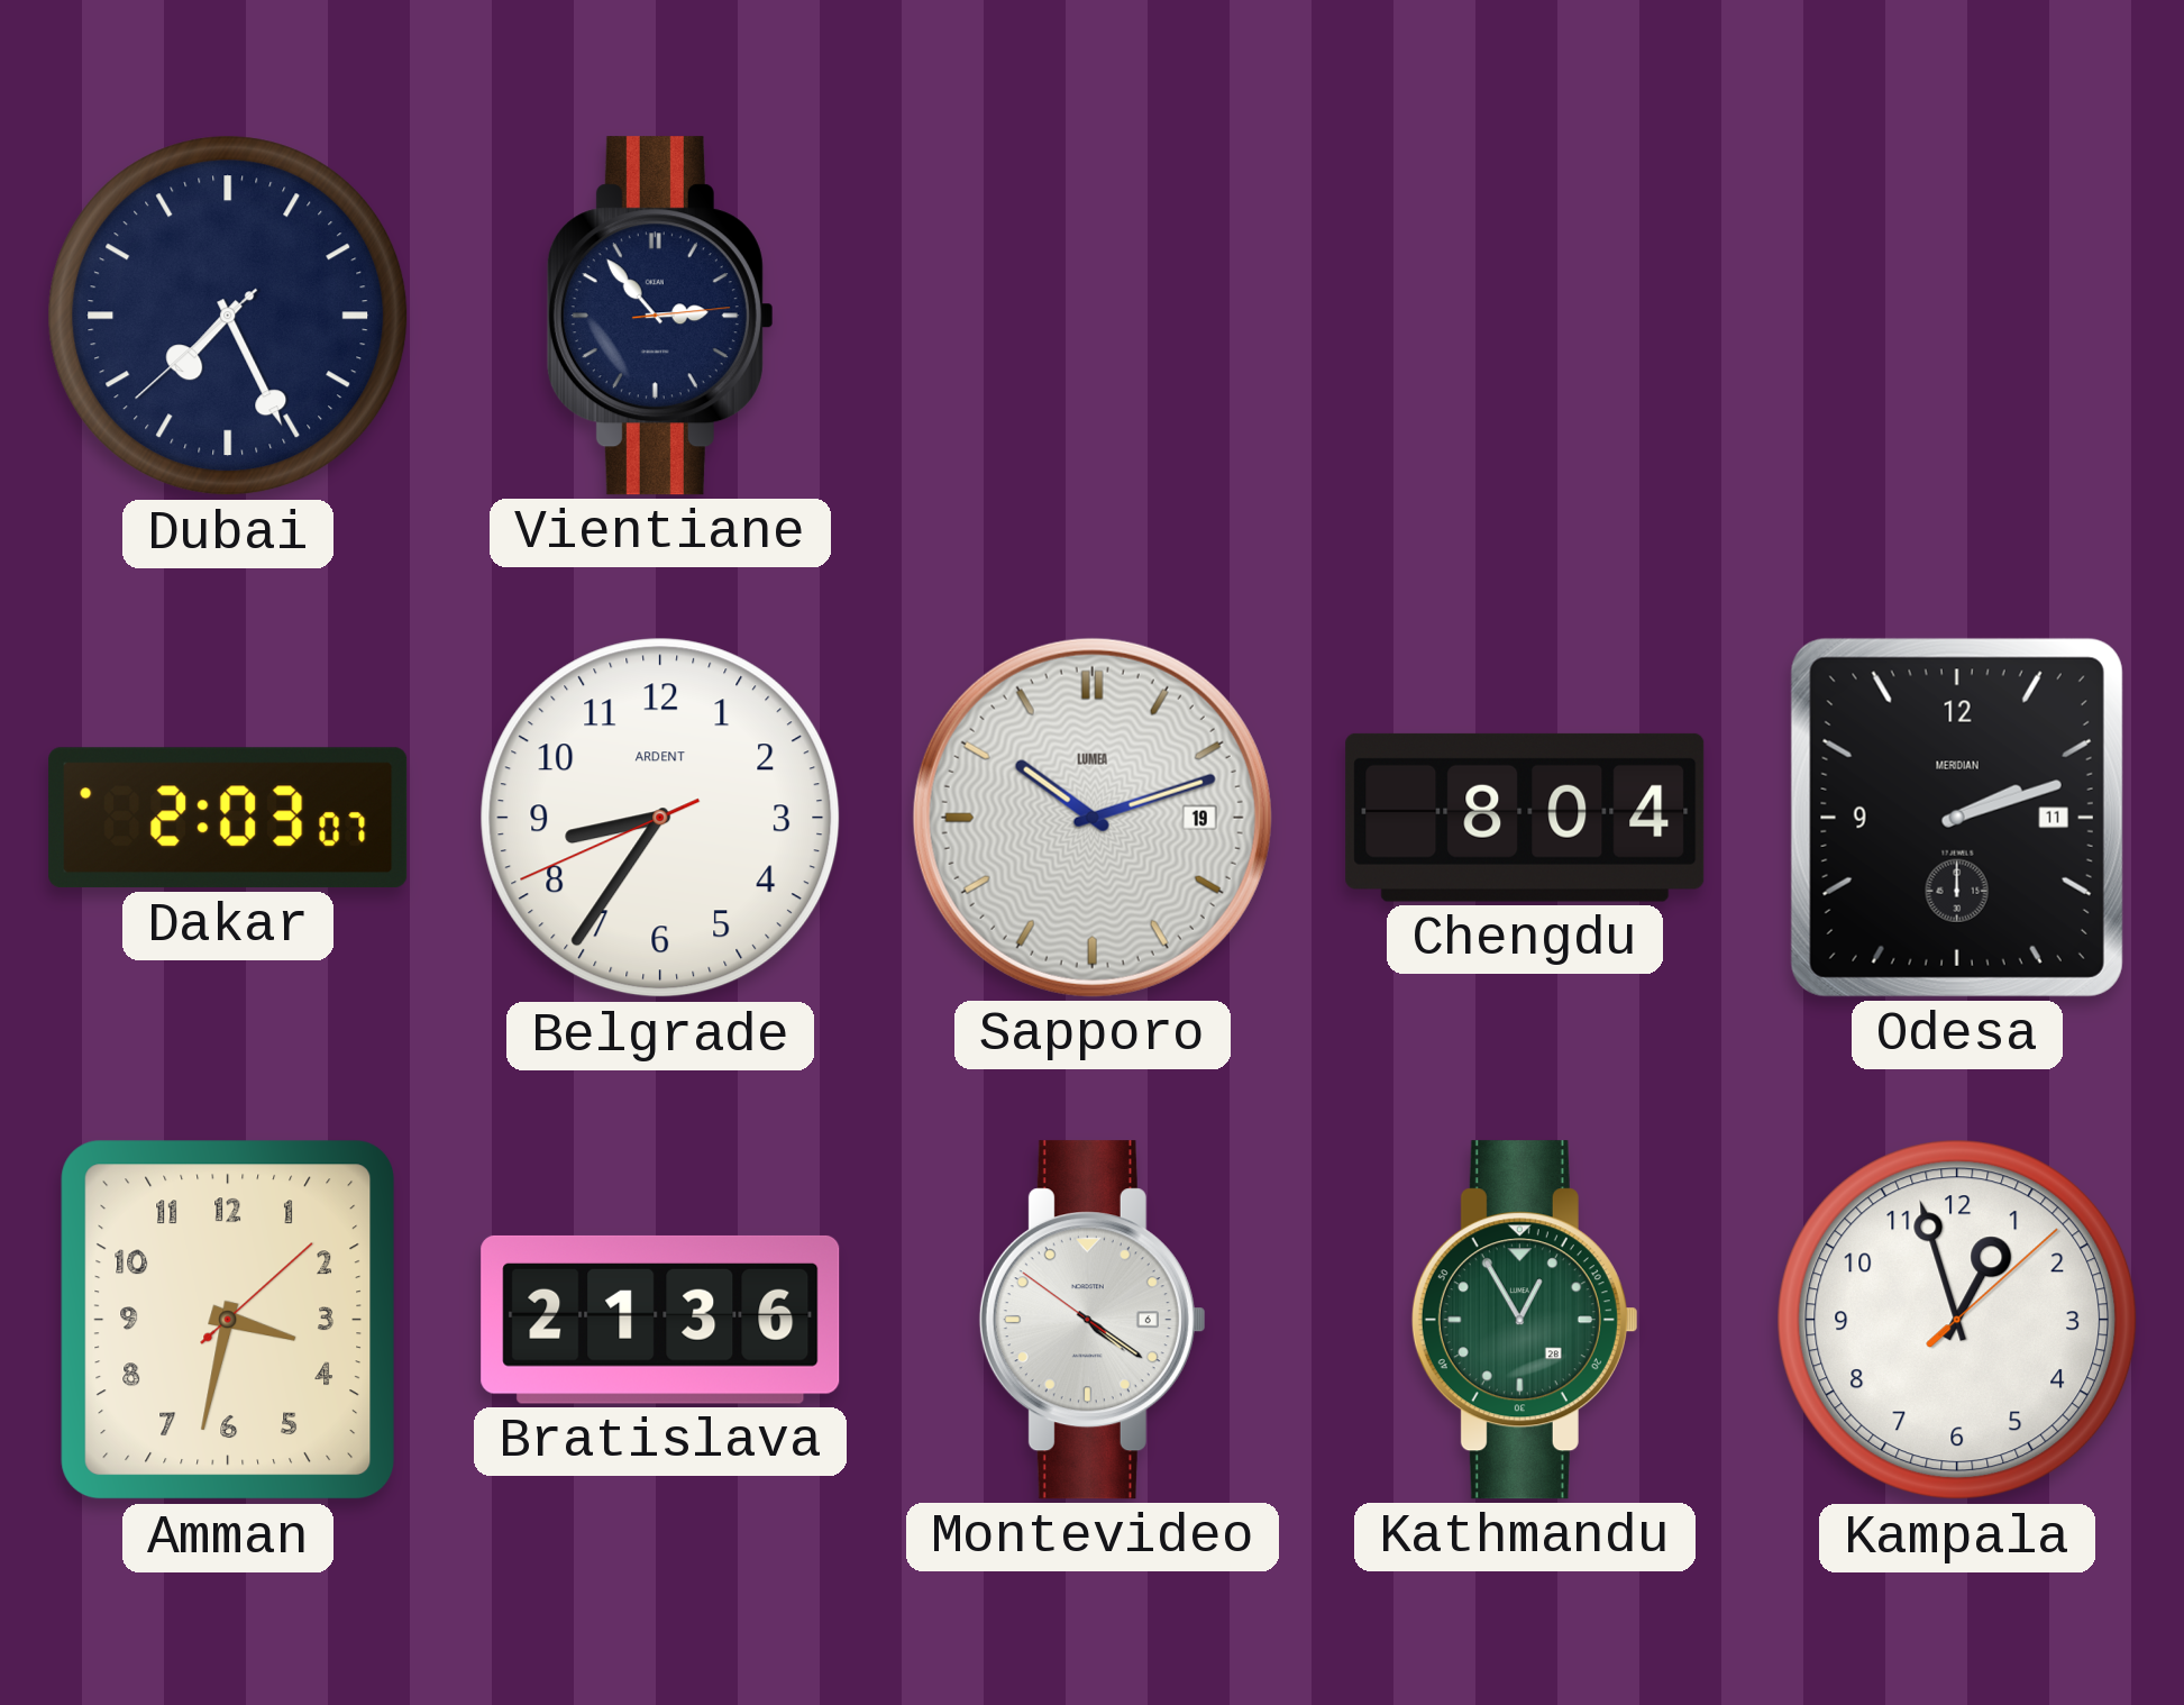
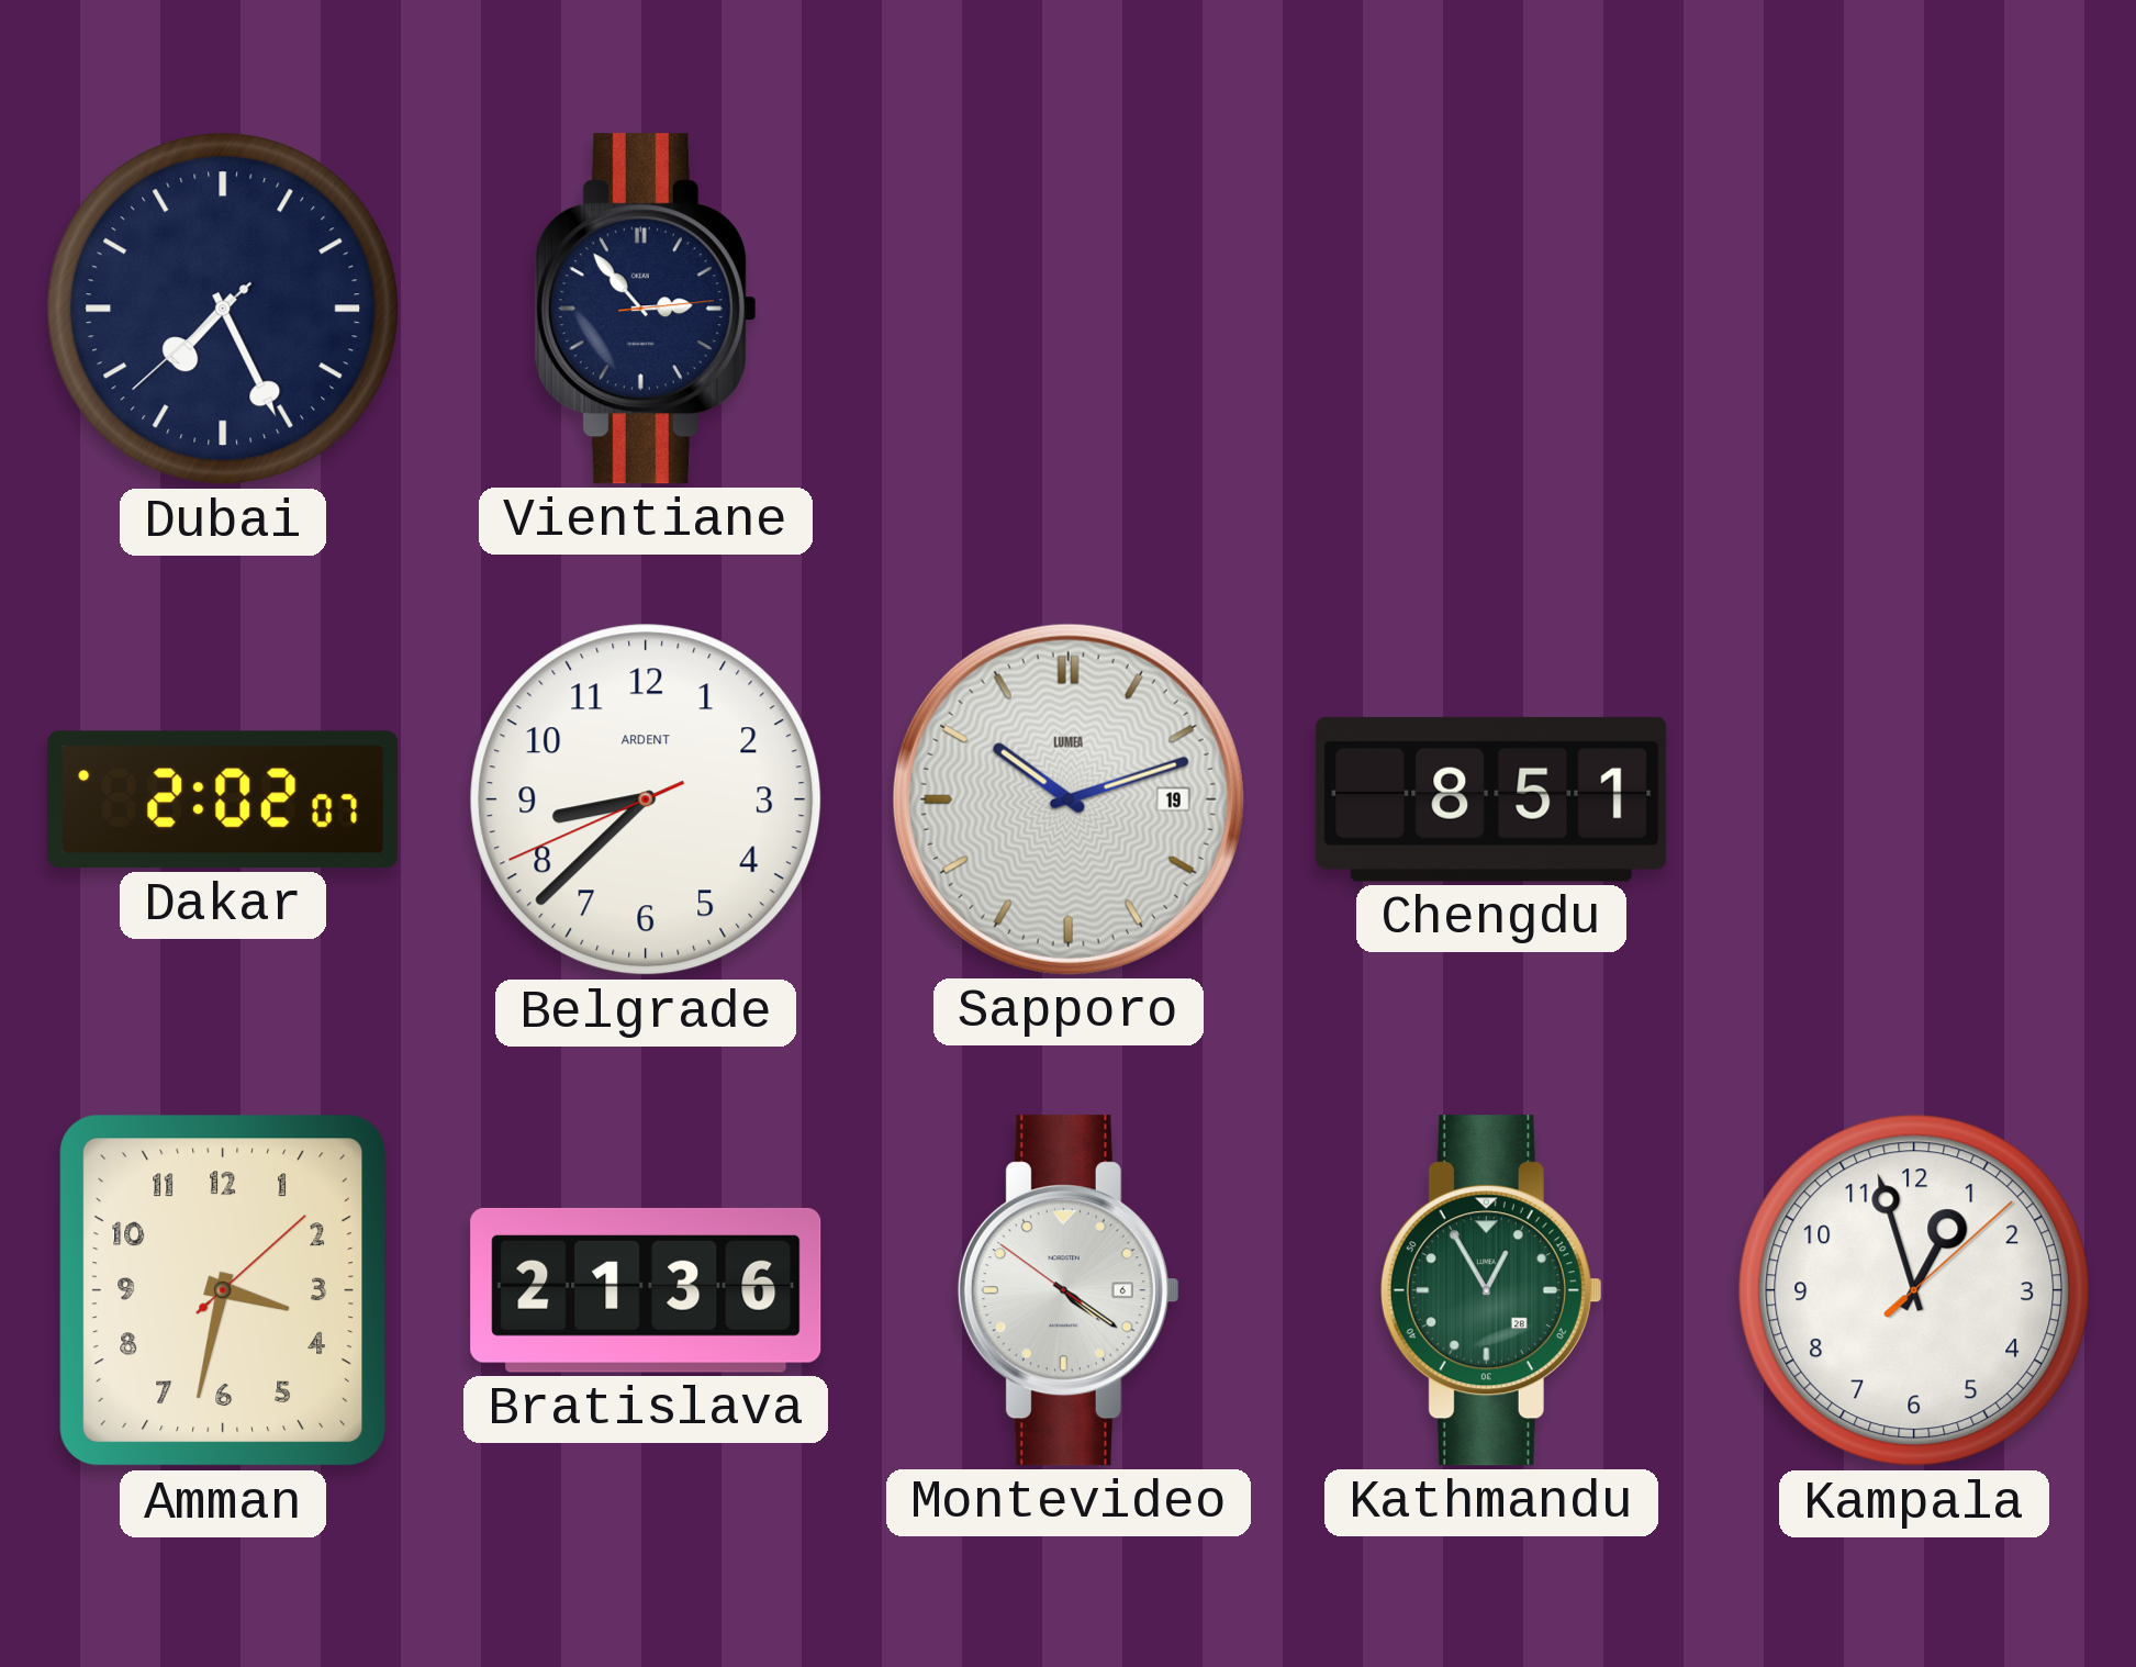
Dakar: 2:03 -> 2:02
Belgrade: 8:35 -> 8:37
Chengdu: 8:04 -> 8:51
Odesa: 2:12 -> none
